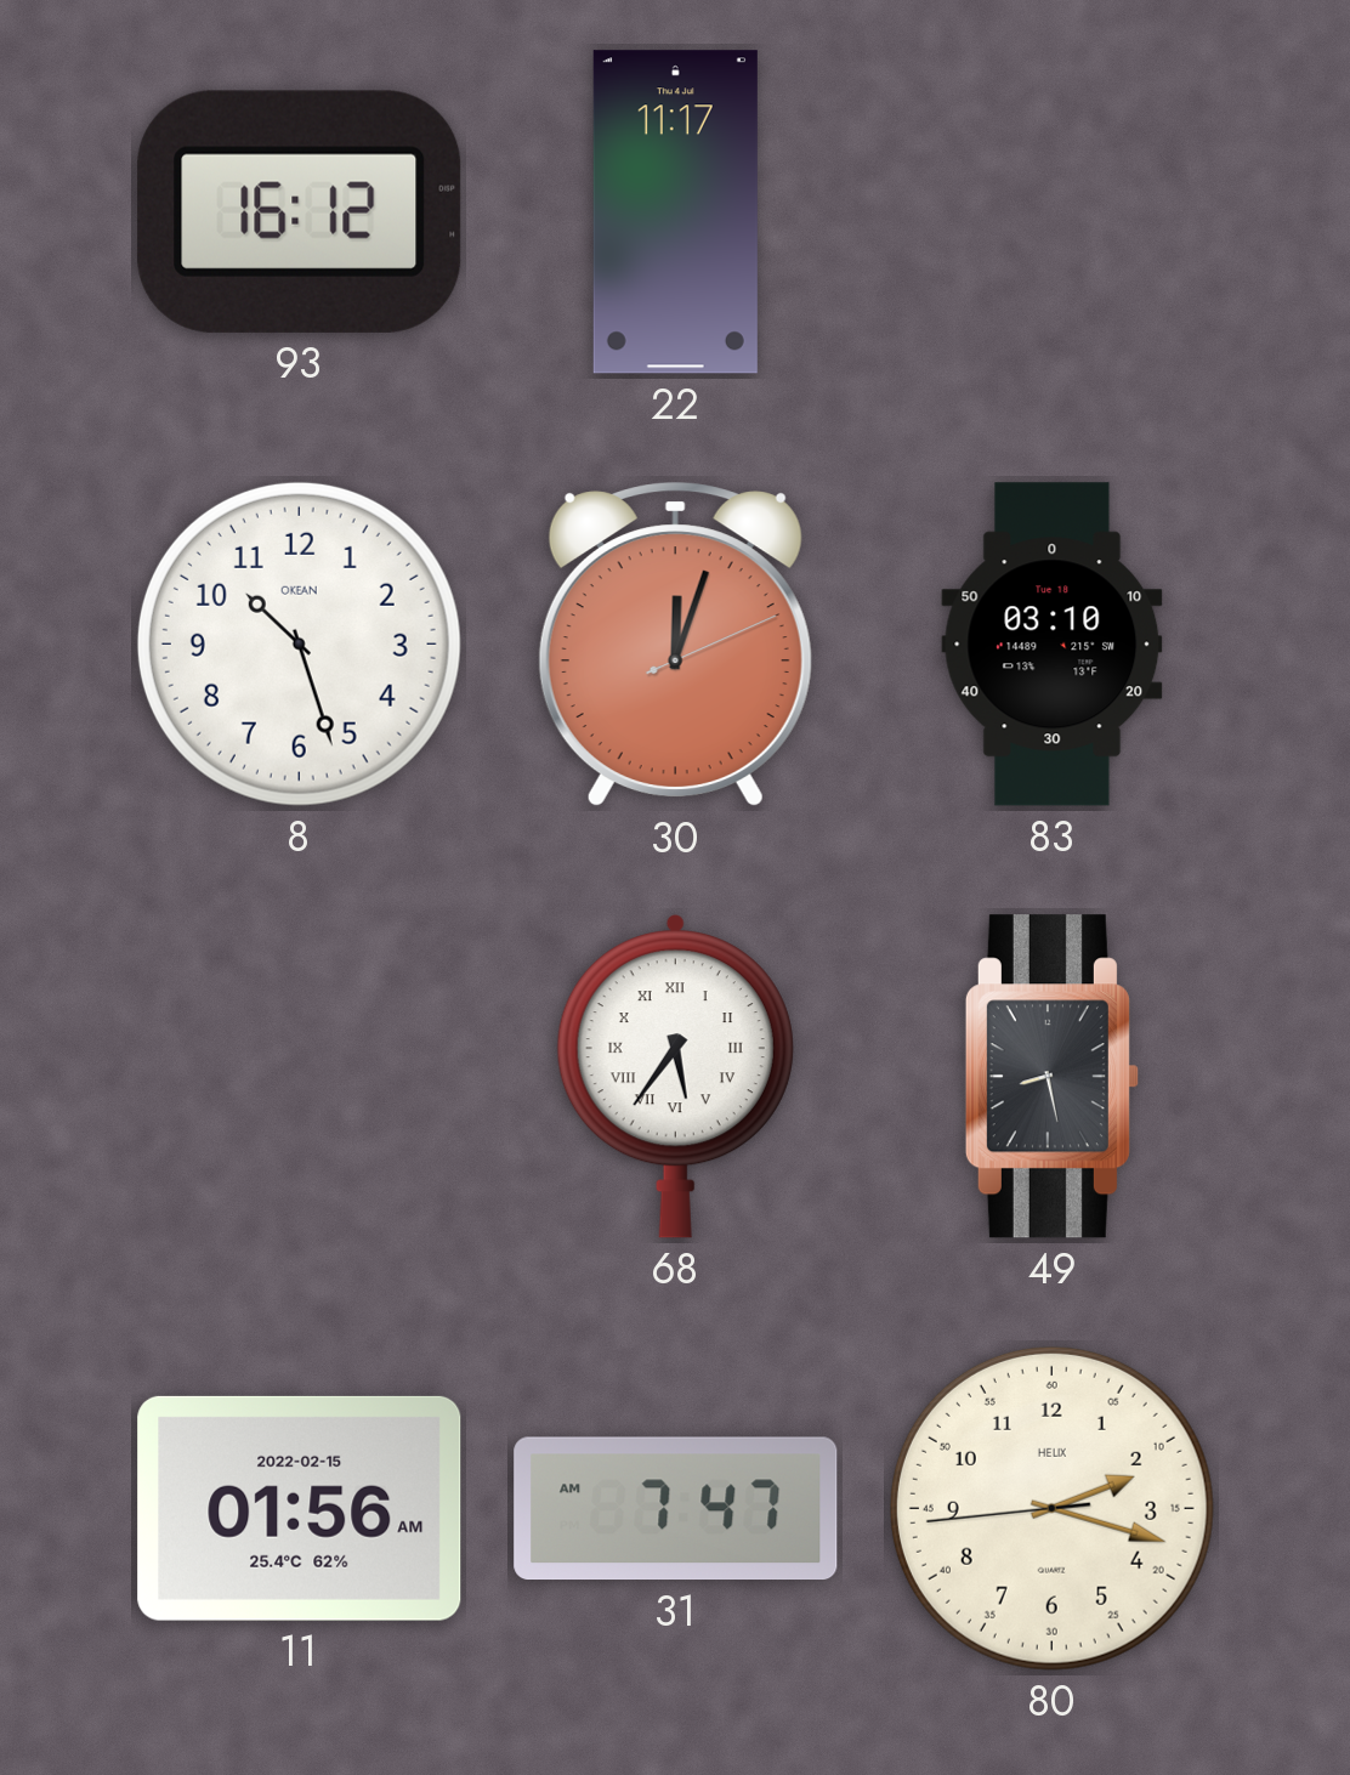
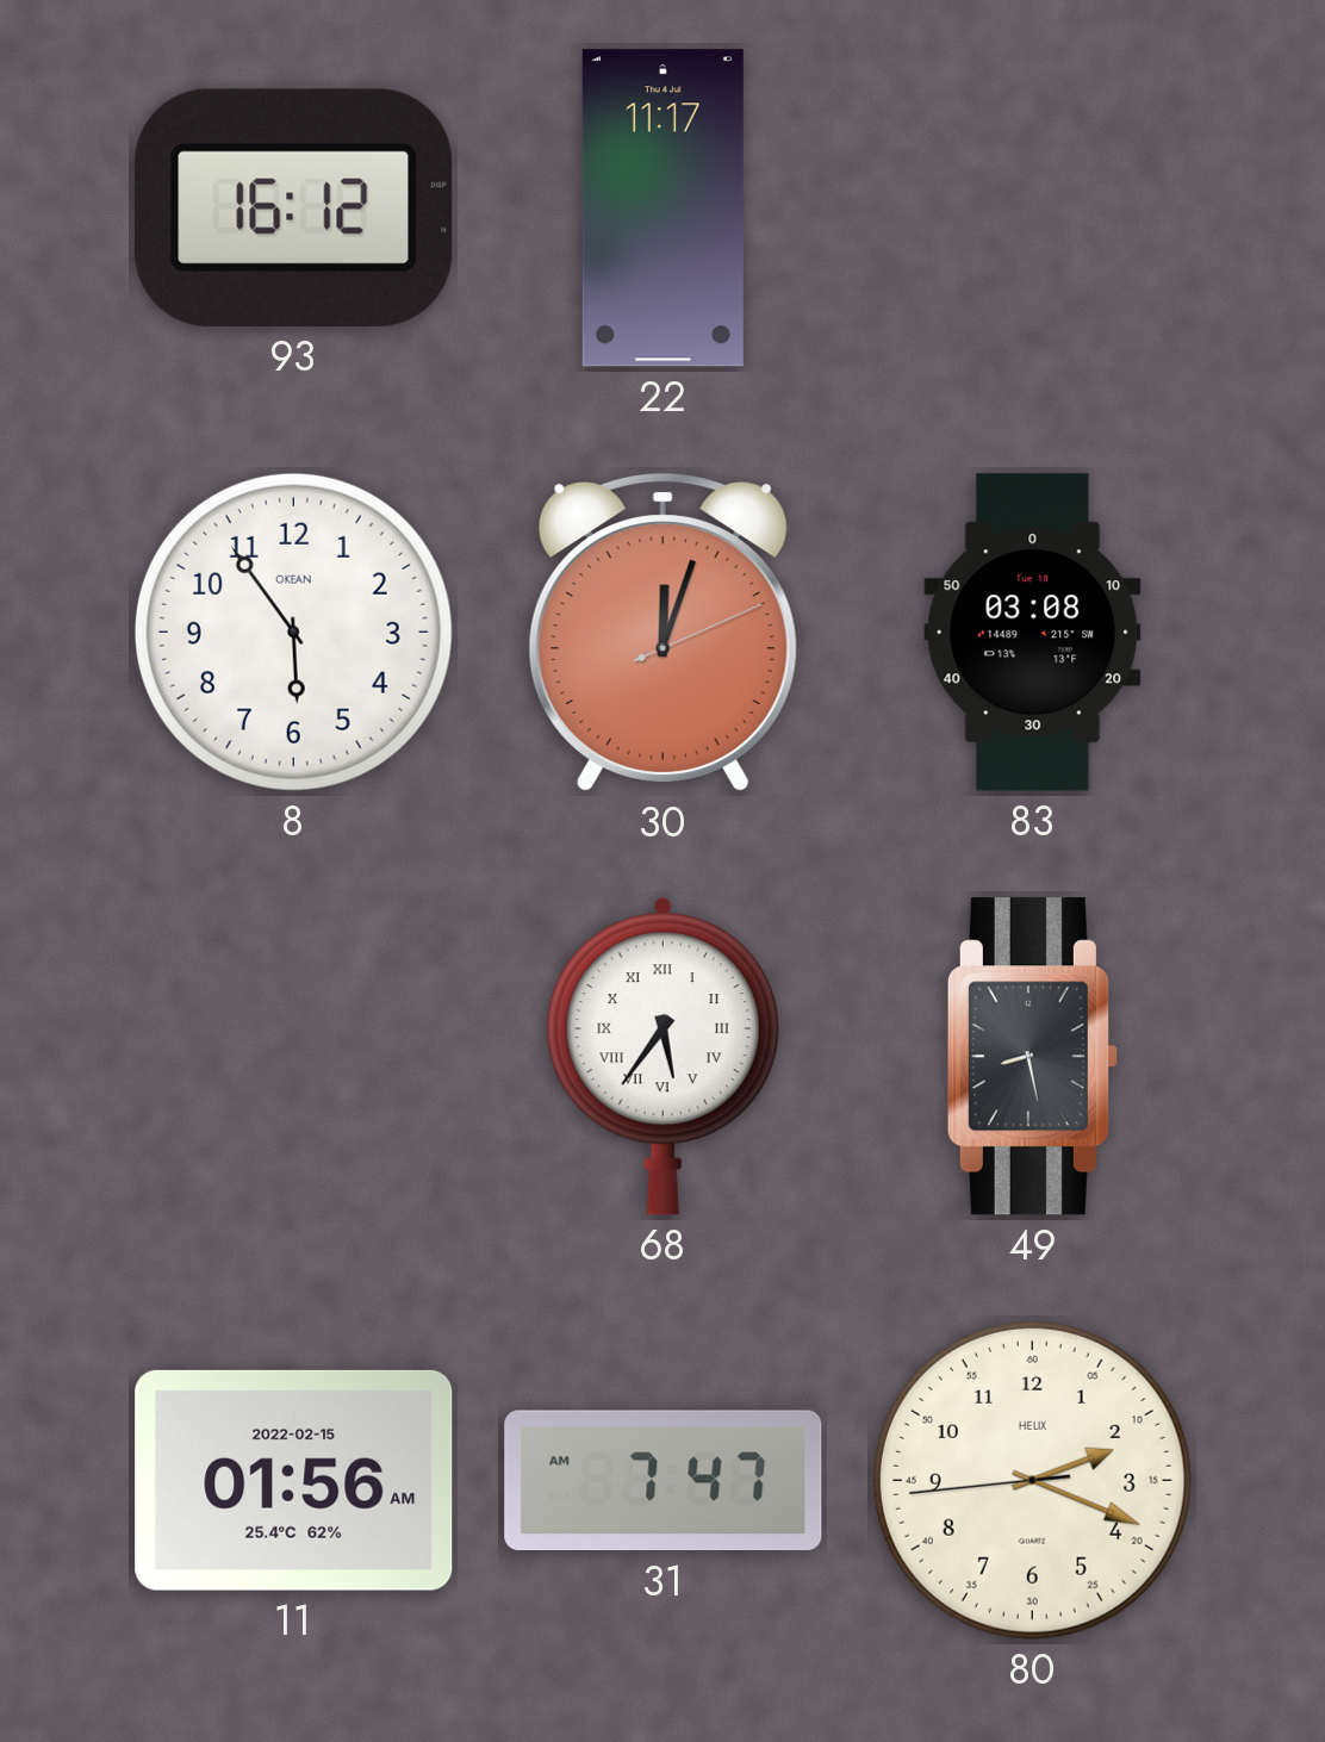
8: 10:27 -> 5:54
83: 03:10 -> 03:08
80: 2:17 -> 2:18
